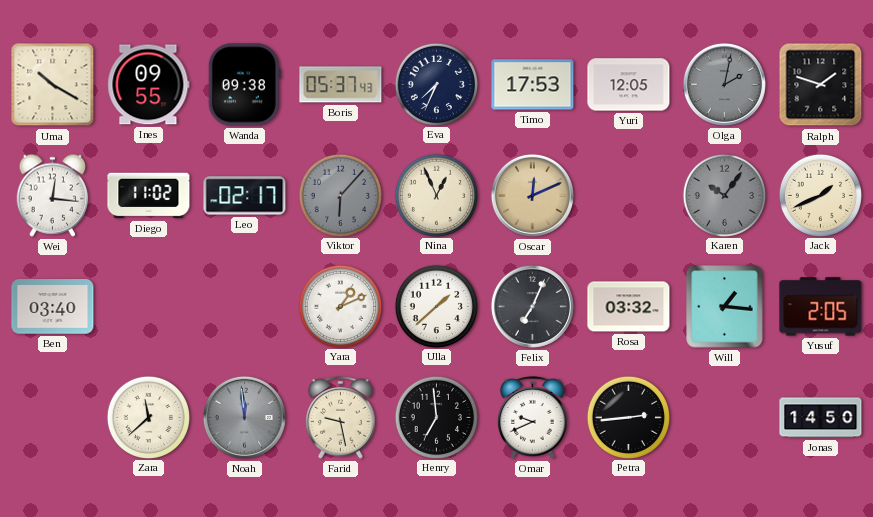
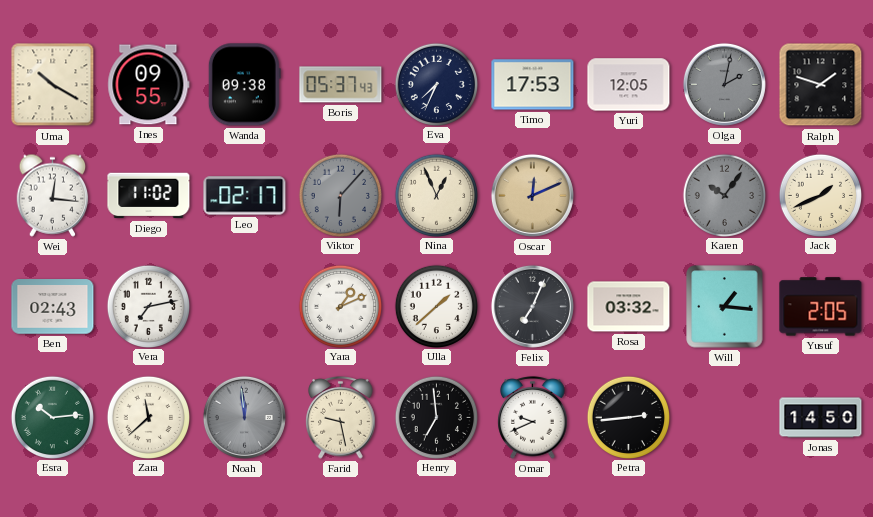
Ben: 03:40 -> 02:43
Vera: none -> 7:13
Esra: none -> 10:14
